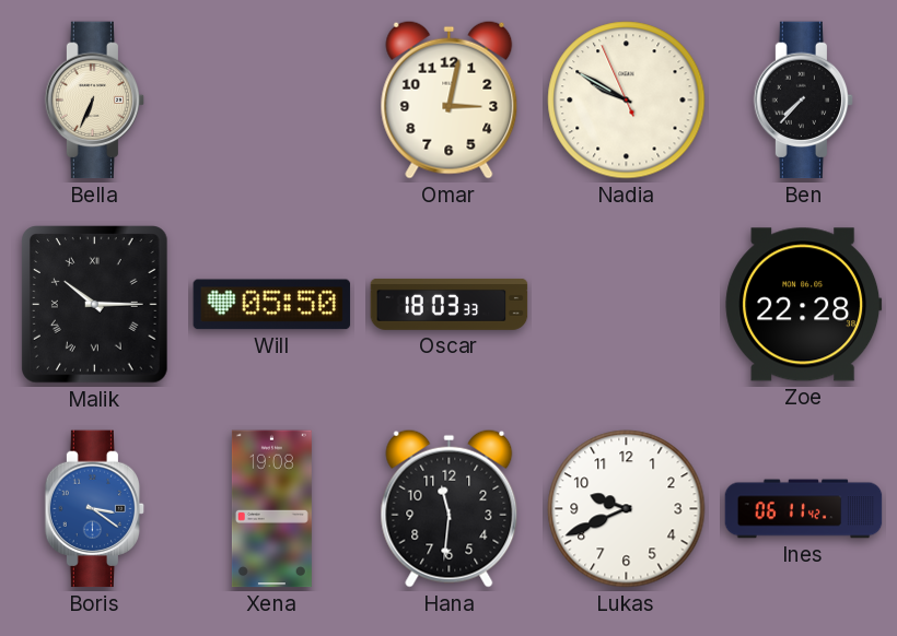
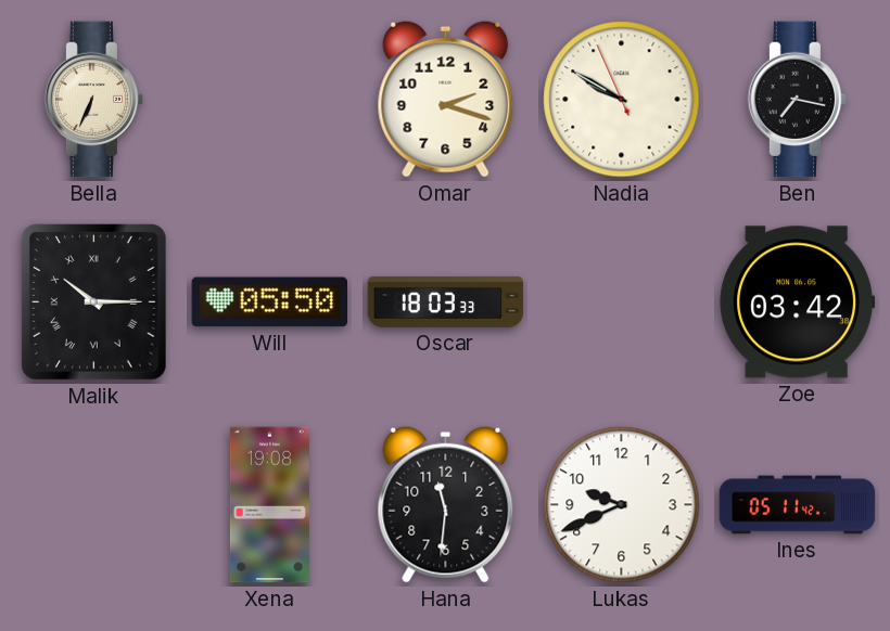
Omar: 3:02 -> 2:18
Ben: 7:37 -> 7:17
Zoe: 22:28 -> 03:42
Boris: 3:21 -> none
Ines: 06:11 -> 05:11
